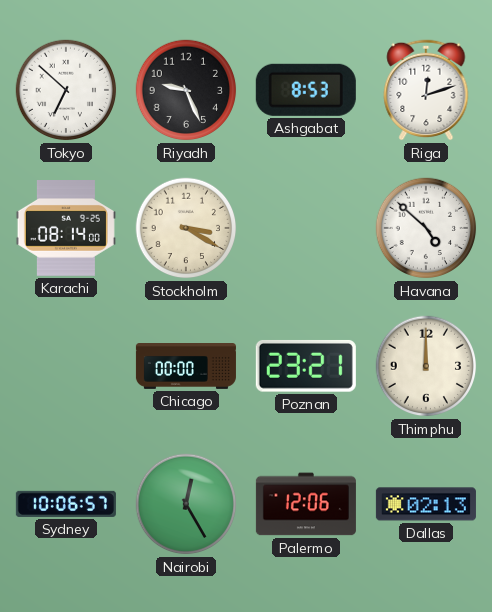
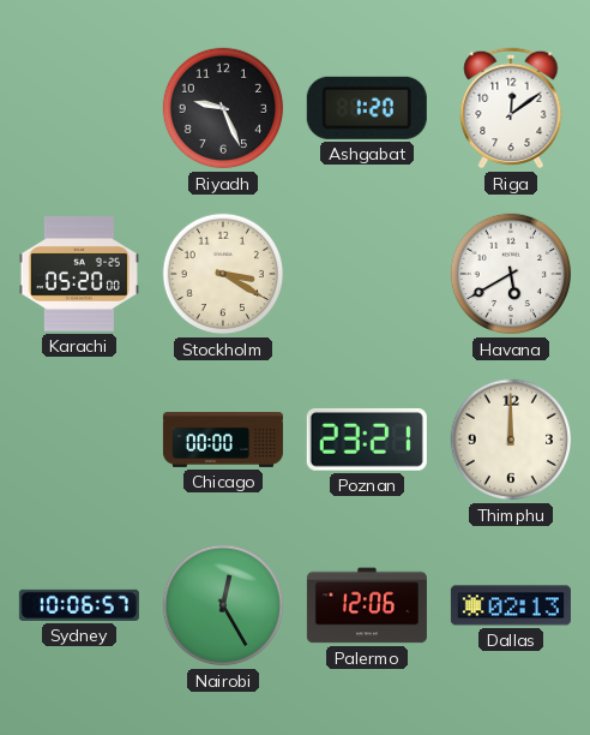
Tokyo: 6:52 -> none
Ashgabat: 8:53 -> 1:20
Riga: 12:12 -> 12:09
Karachi: 08:14 -> 05:20
Havana: 4:52 -> 5:40
